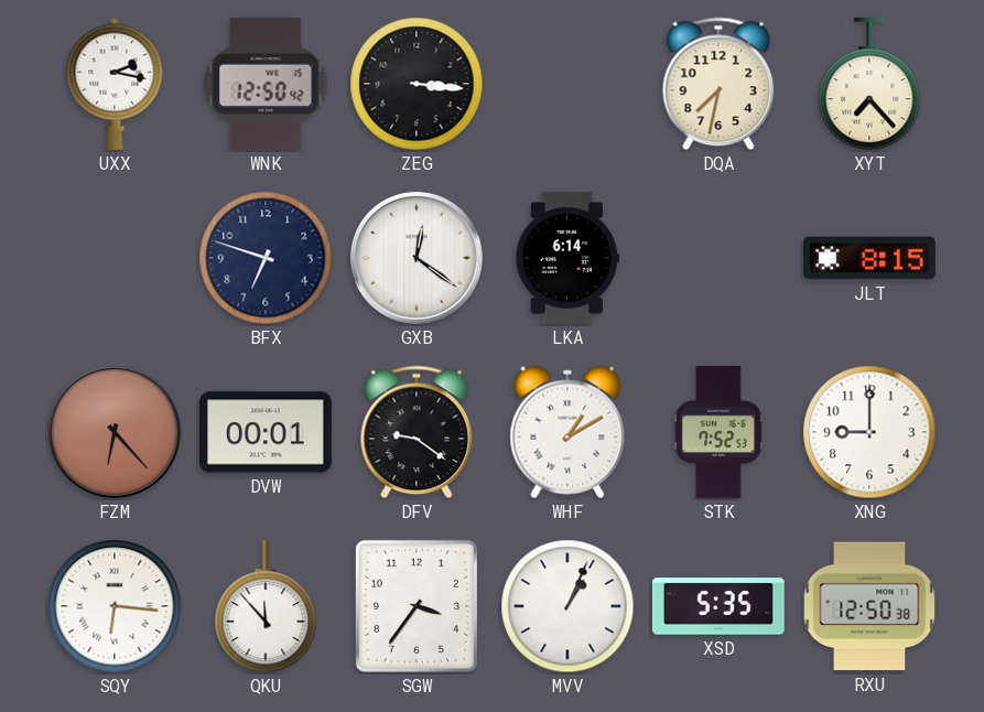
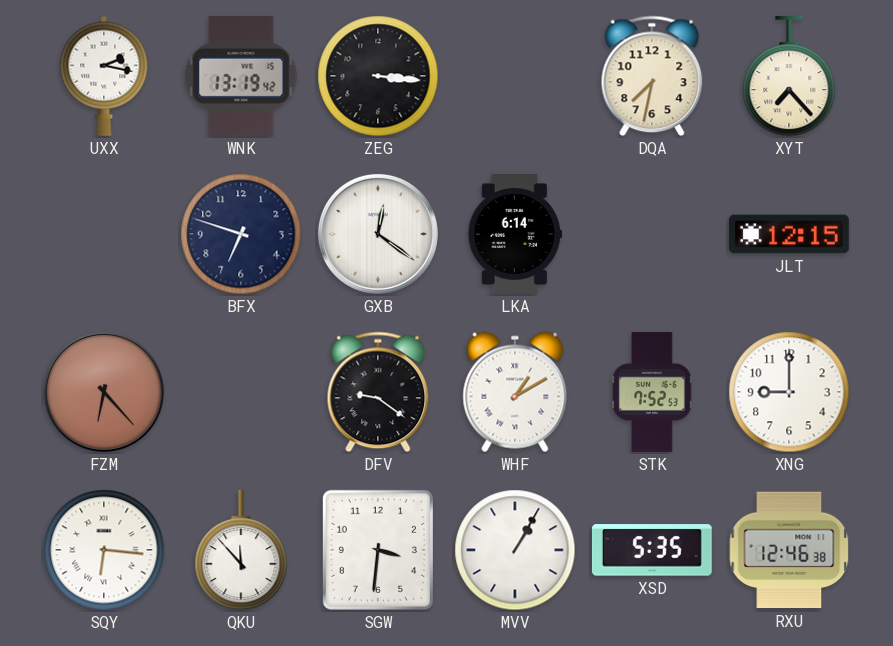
WNK: 12:50 -> 13:19
JLT: 8:15 -> 12:15
DVW: 00:01 -> none
SGW: 3:36 -> 3:31
MVV: 1:04 -> 1:05
RXU: 12:50 -> 12:46
